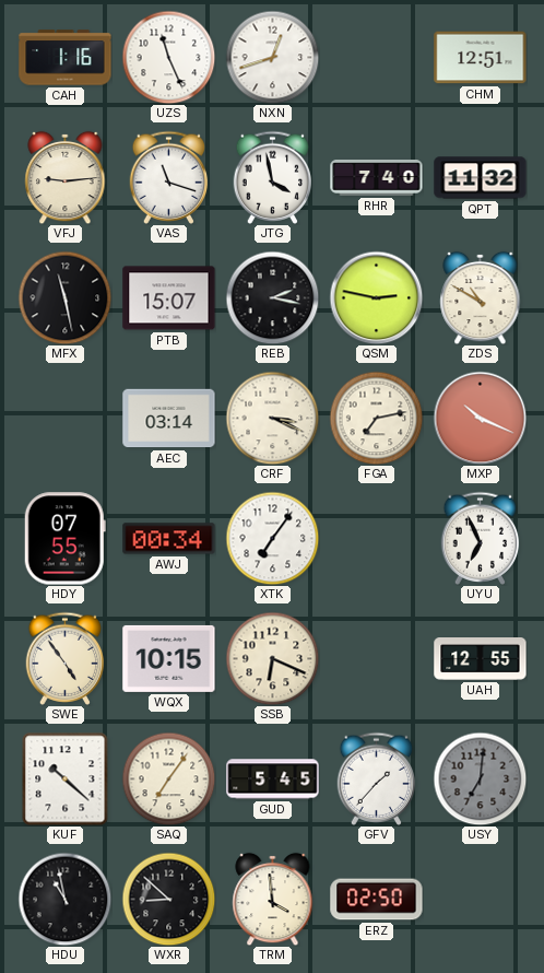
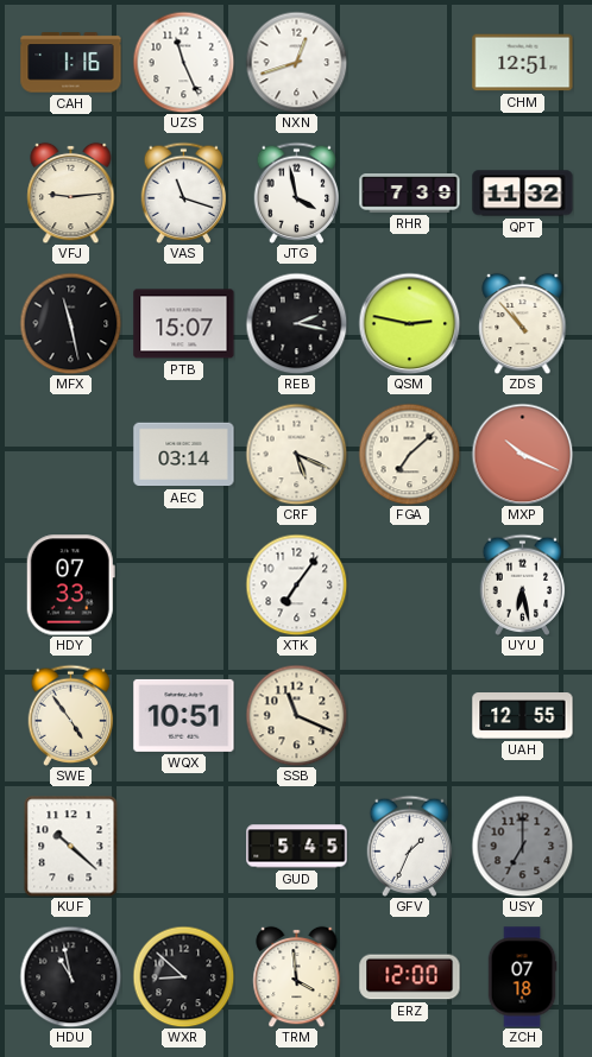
RHR: 7:40 -> 7:39
ZDS: 10:50 -> 10:53
CRF: 3:19 -> 5:19
FGA: 7:13 -> 7:08
HDY: 07:55 -> 07:33
AWJ: 00:34 -> none
UYU: 6:56 -> 6:28
WQX: 10:15 -> 10:51
SSB: 6:19 -> 11:19
SAQ: 7:06 -> none
GFV: 1:37 -> 1:34
USY: 7:01 -> 7:00
ERZ: 02:50 -> 12:00
ZCH: none -> 07:18
